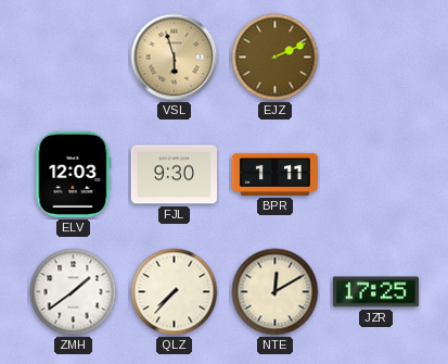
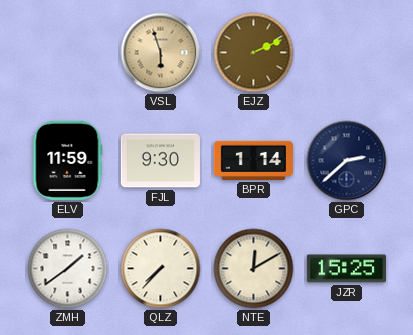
ELV: 12:03 -> 11:59
BPR: 1:11 -> 1:14
GPC: none -> 2:38
JZR: 17:25 -> 15:25
